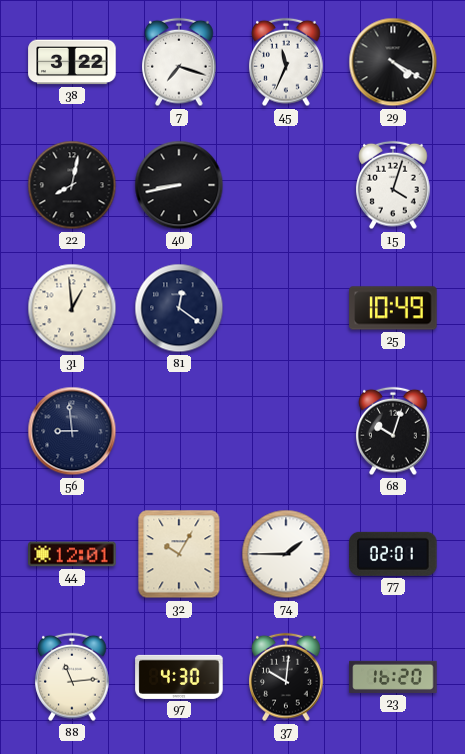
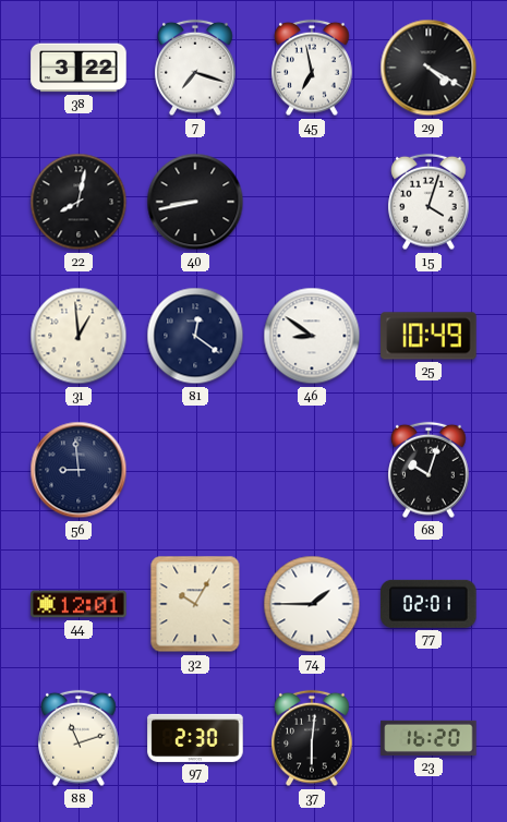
45: 11:34 -> 6:58
46: none -> 8:51
88: 11:14 -> 11:12
97: 4:30 -> 2:30
37: 10:01 -> 6:01
